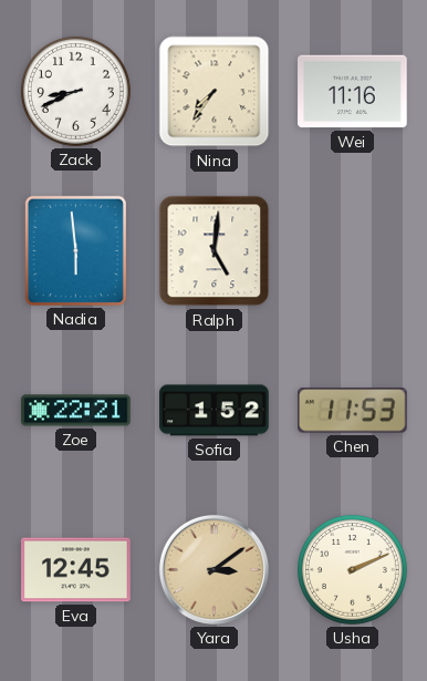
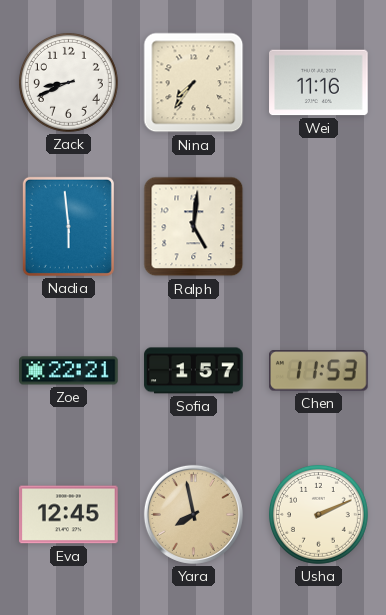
Sofia: 1:52 -> 1:57
Yara: 3:09 -> 7:58
